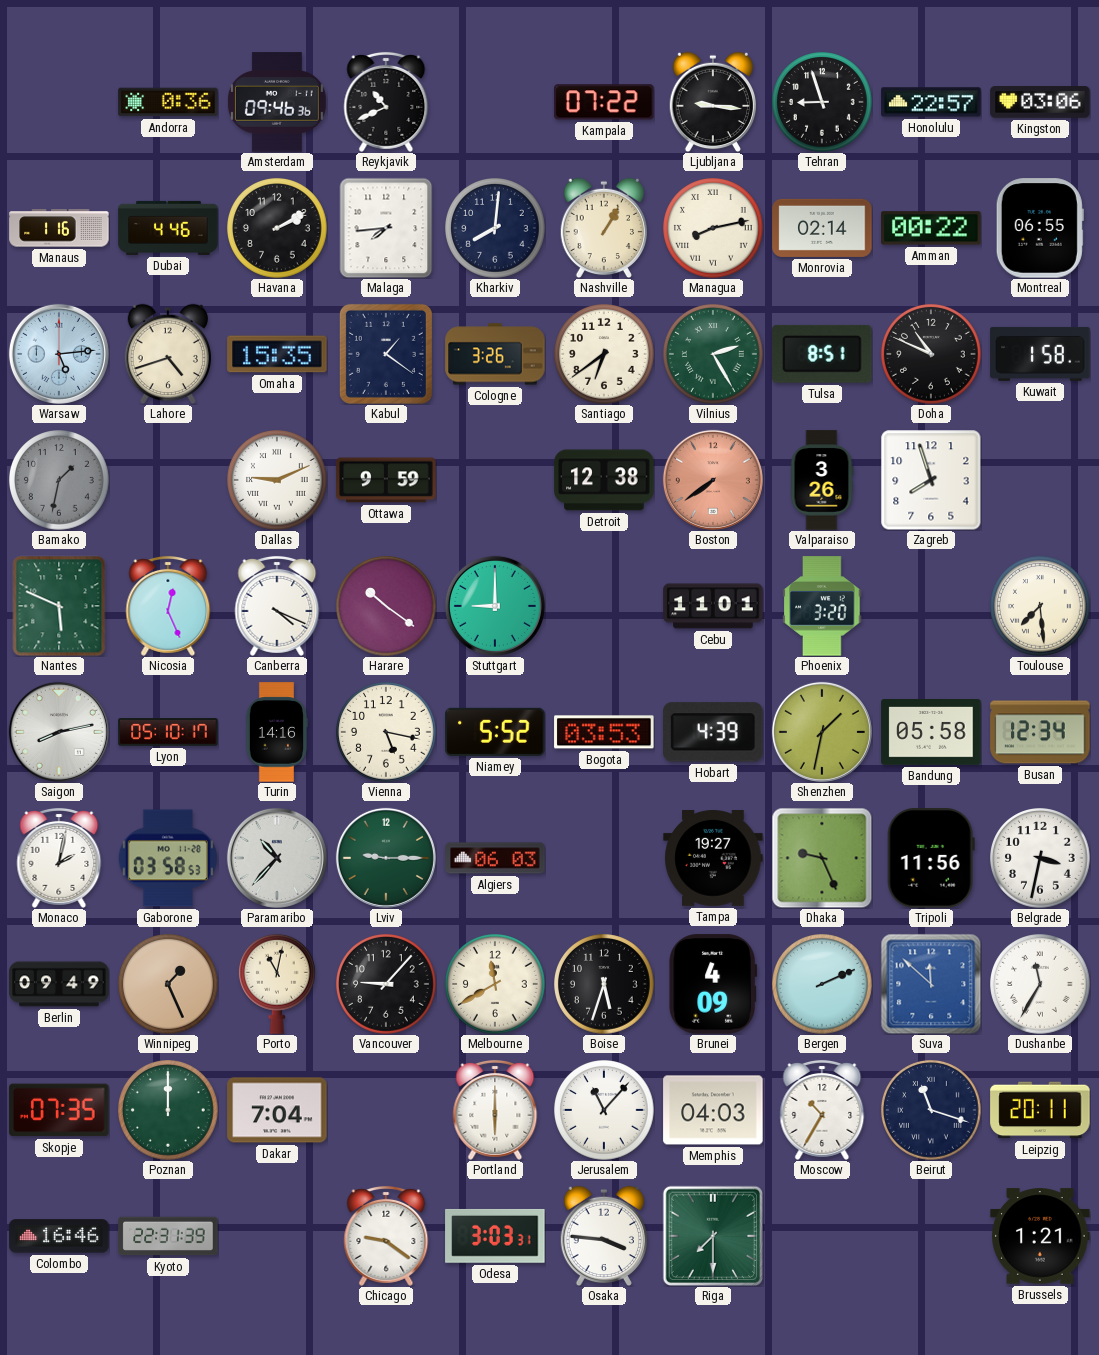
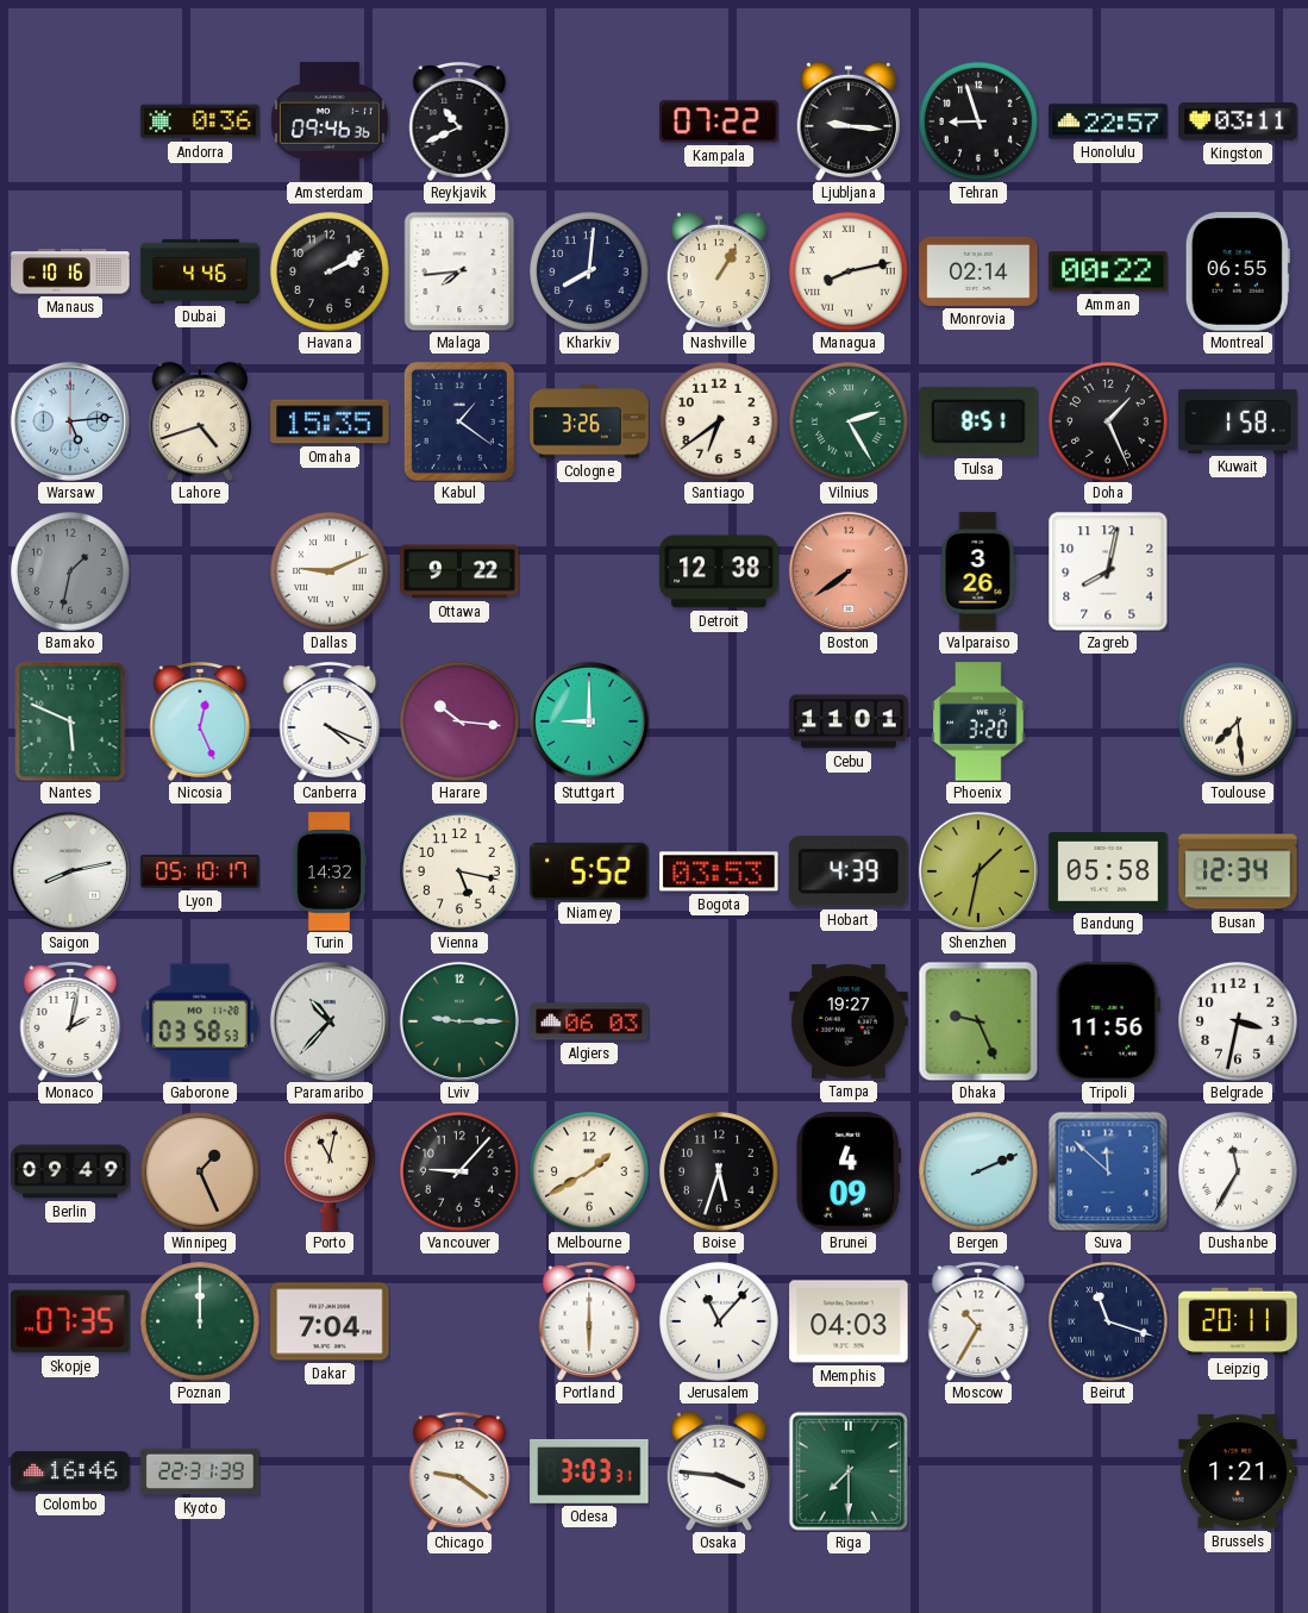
Kingston: 03:06 -> 03:11
Manaus: 1:16 -> 10:16
Doha: 10:49 -> 1:26
Ottawa: 9:59 -> 9:22
Zagreb: 7:57 -> 8:02
Harare: 10:21 -> 10:16
Turin: 14:16 -> 14:32
Melbourne: 11:40 -> 1:40
